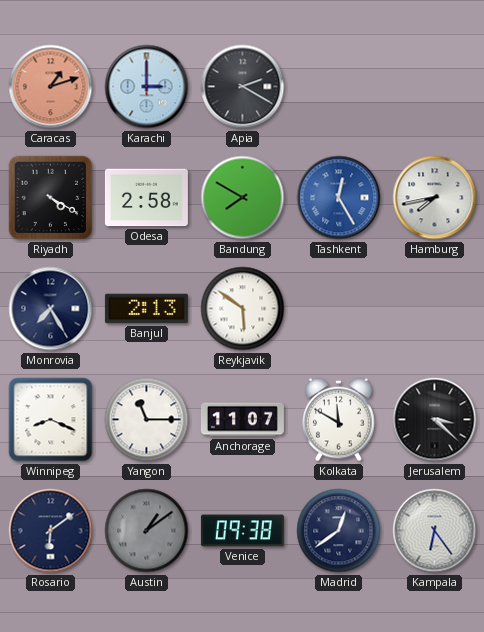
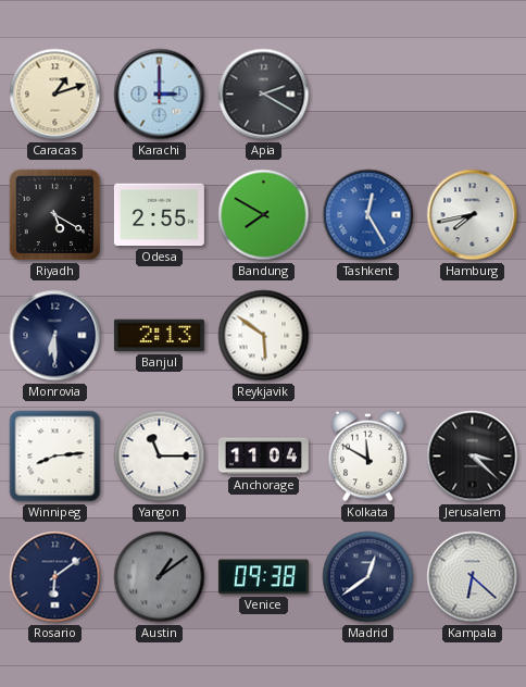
Caracas dial: salmon -> cream
Riyadh: 4:20 -> 5:20
Odesa: 2:58 -> 2:55
Monrovia: 7:25 -> 6:30
Winnipeg: 8:19 -> 8:14
Anchorage: 11:07 -> 11:04
Kampala: 6:24 -> 6:22
